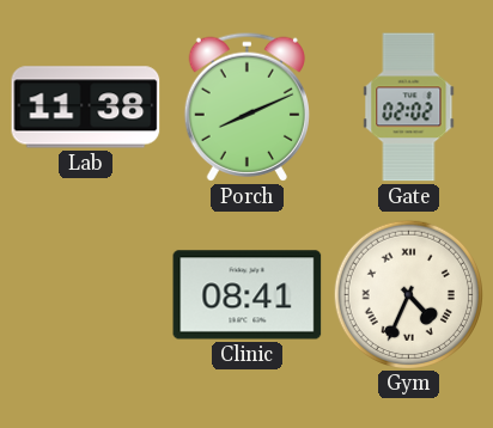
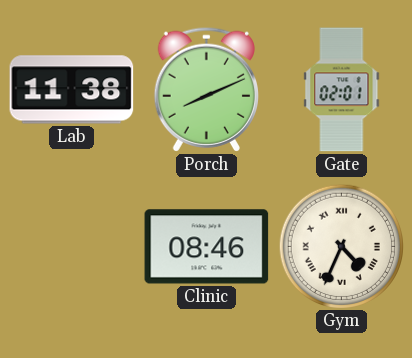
Gate: 02:02 -> 02:01
Clinic: 08:41 -> 08:46
